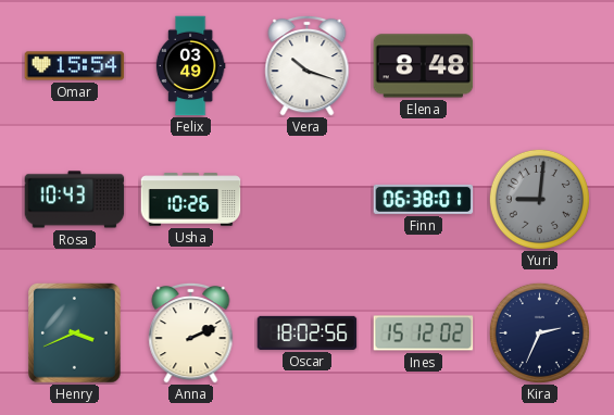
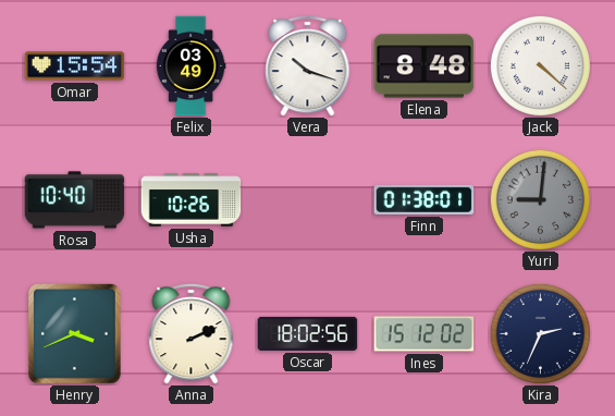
Jack: none -> 4:22
Rosa: 10:43 -> 10:40
Finn: 06:38 -> 01:38
